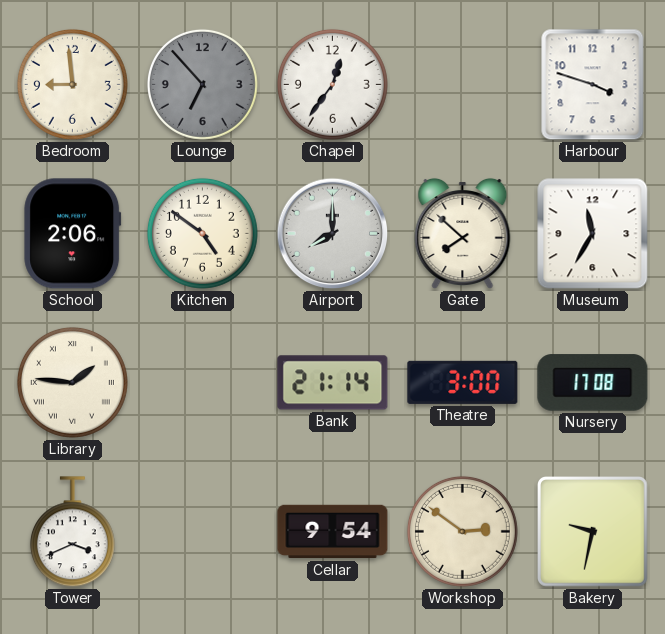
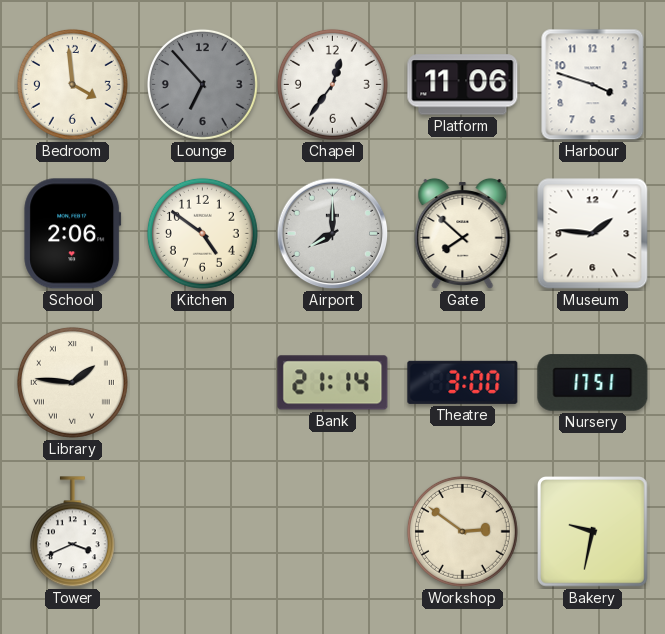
Bedroom: 8:59 -> 3:59
Platform: none -> 11:06
Museum: 11:35 -> 1:46
Nursery: 17:08 -> 17:51
Cellar: 9:54 -> none
